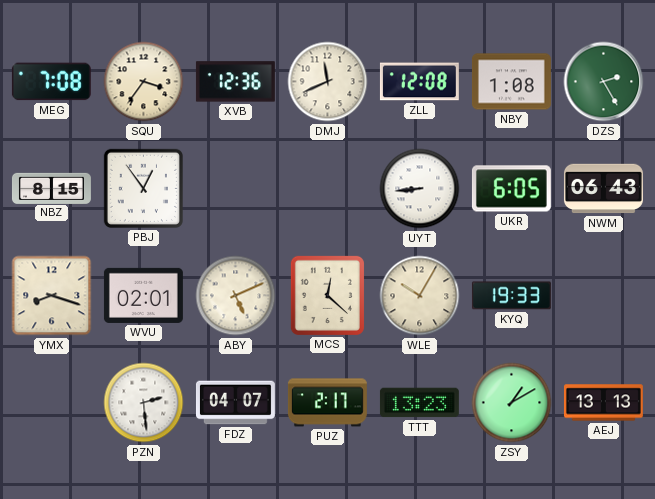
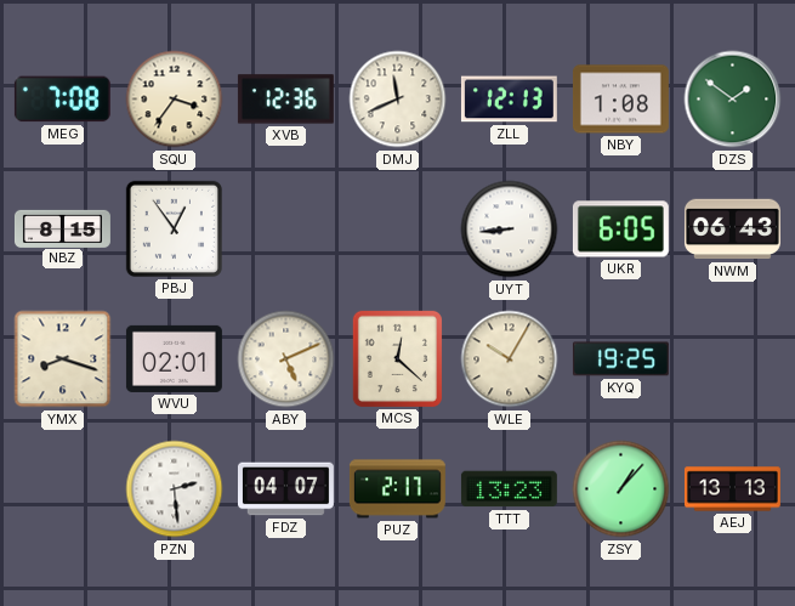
ZLL: 12:08 -> 12:13
DZS: 2:25 -> 1:51
KYQ: 19:33 -> 19:25
ZSY: 1:10 -> 1:07
